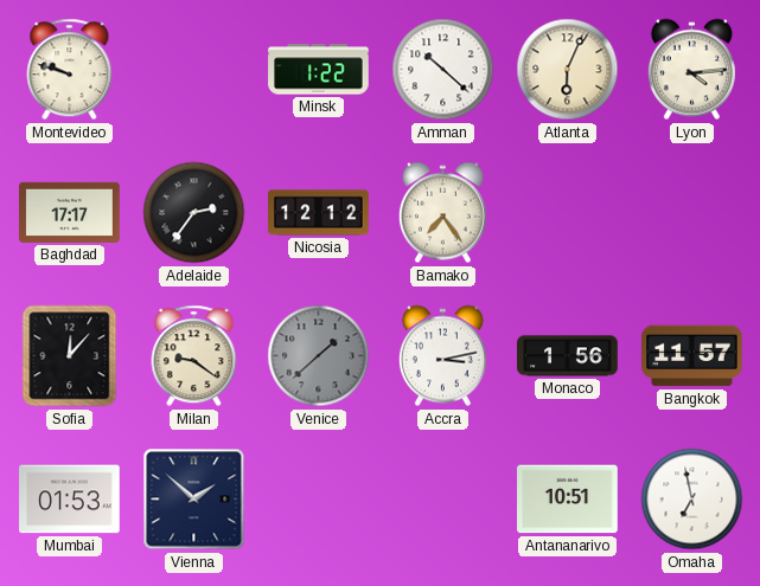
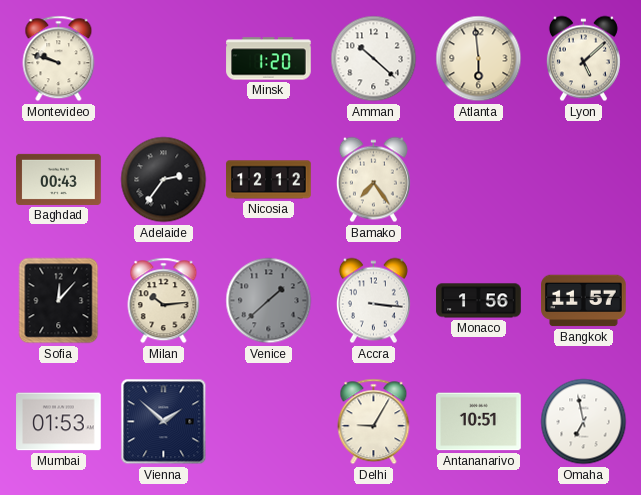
Minsk: 1:22 -> 1:20
Atlanta: 6:04 -> 5:59
Lyon: 4:14 -> 5:08
Baghdad: 17:17 -> 00:43
Milan: 9:21 -> 10:14
Accra: 3:13 -> 3:16
Delhi: none -> 9:05
